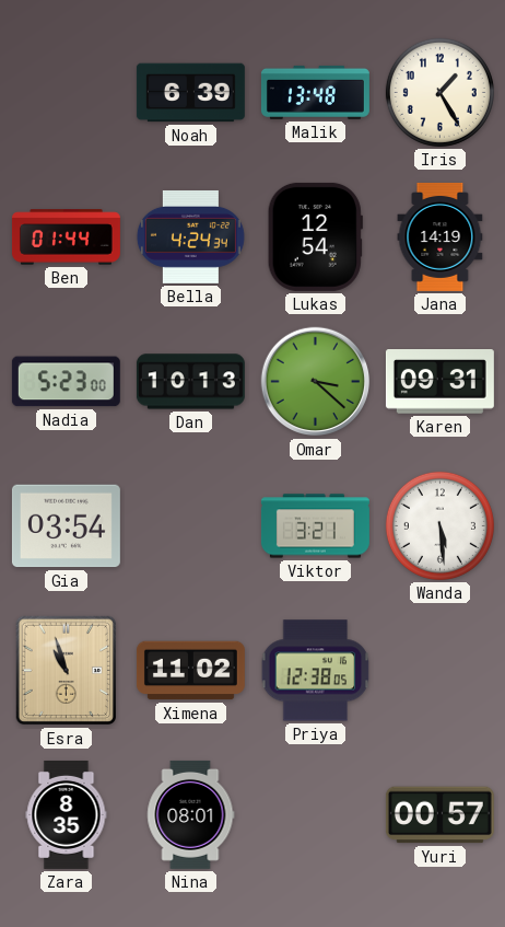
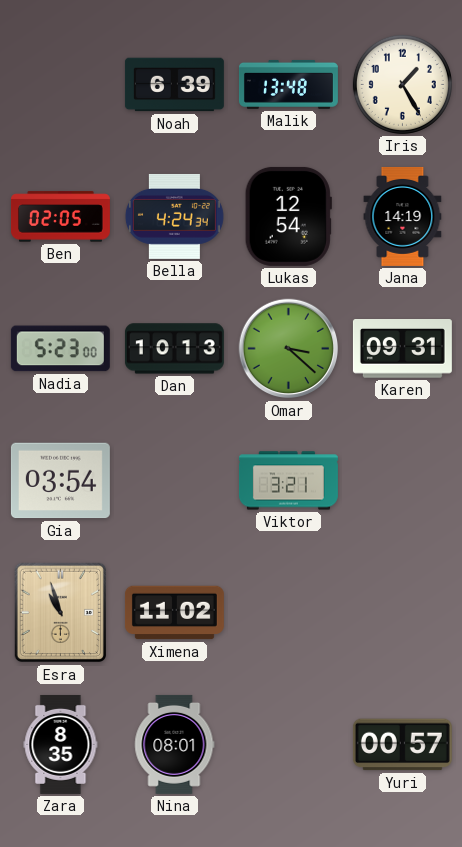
Ben: 01:44 -> 02:05
Wanda: 5:29 -> none
Priya: 12:38 -> none
